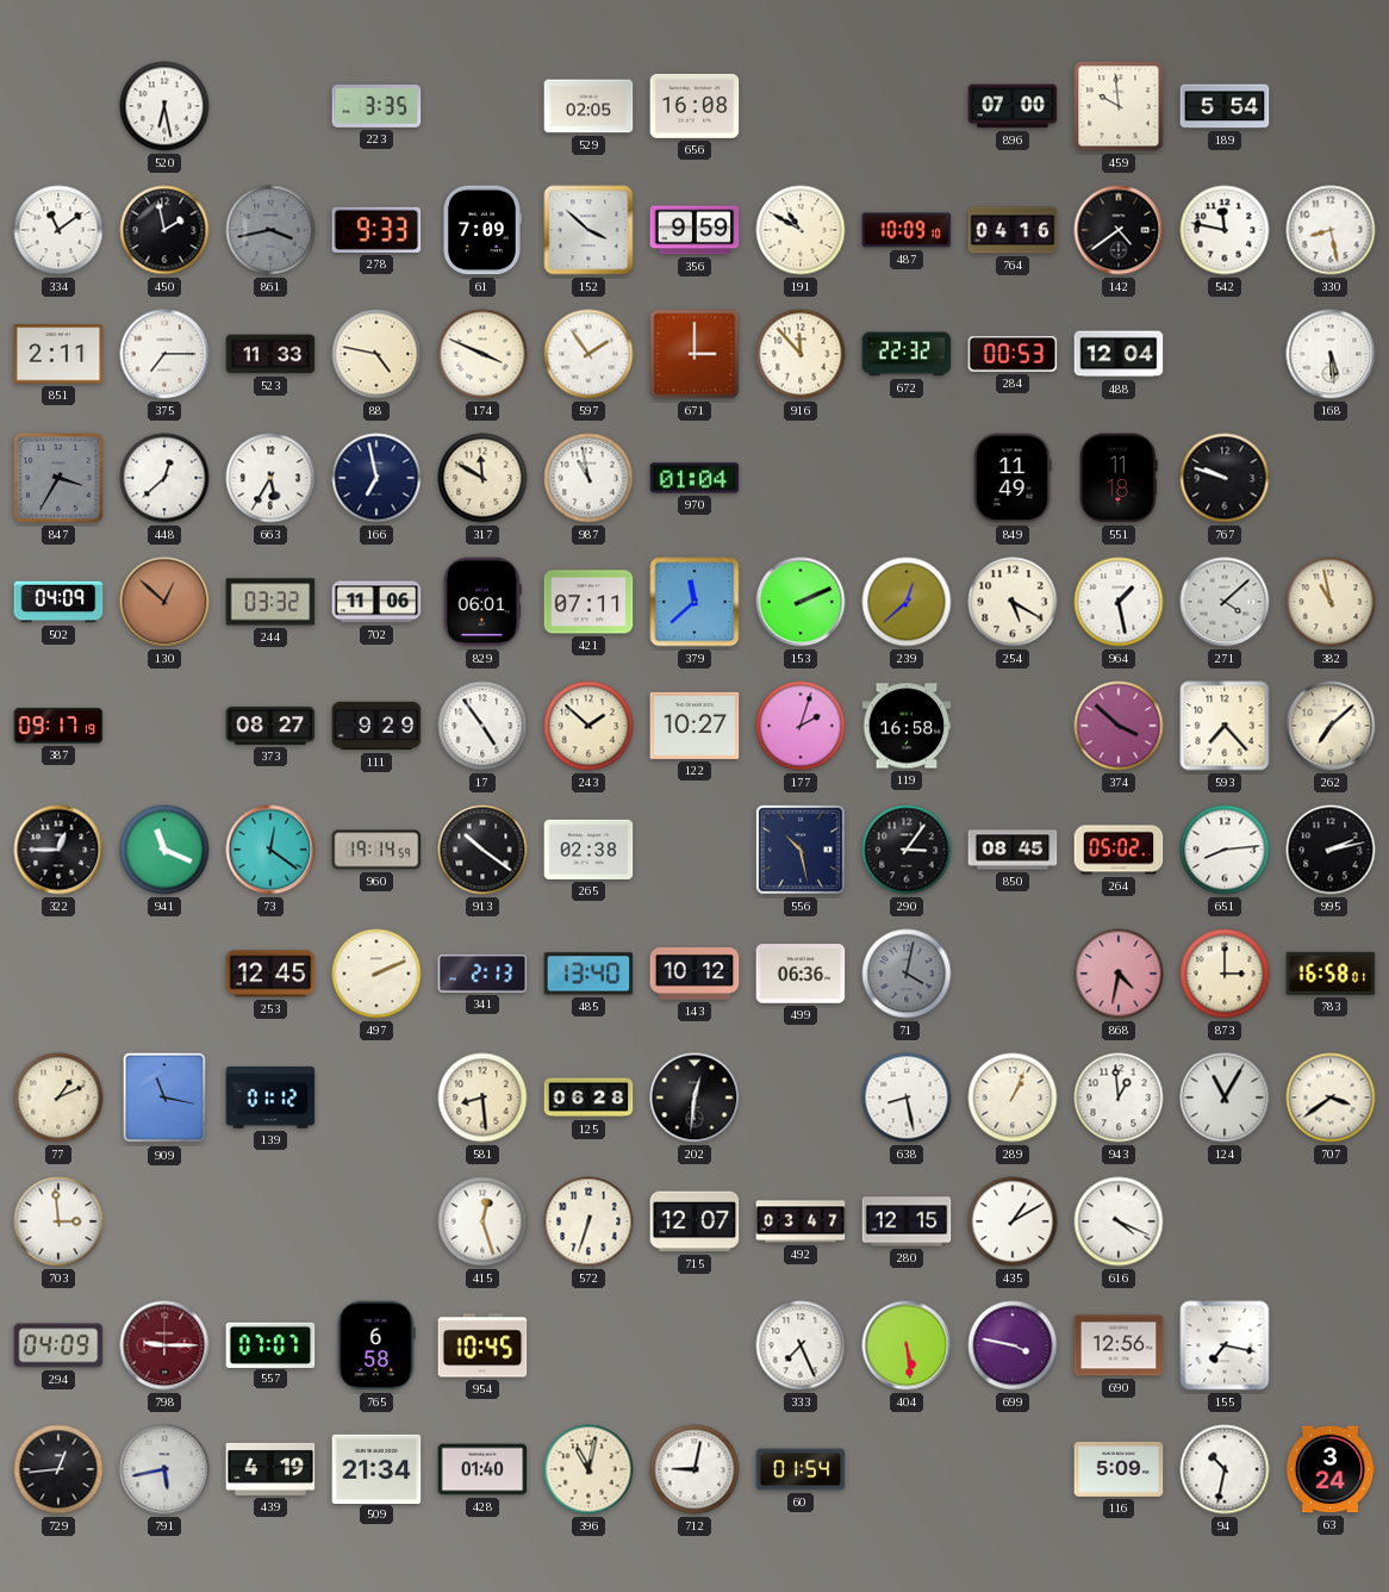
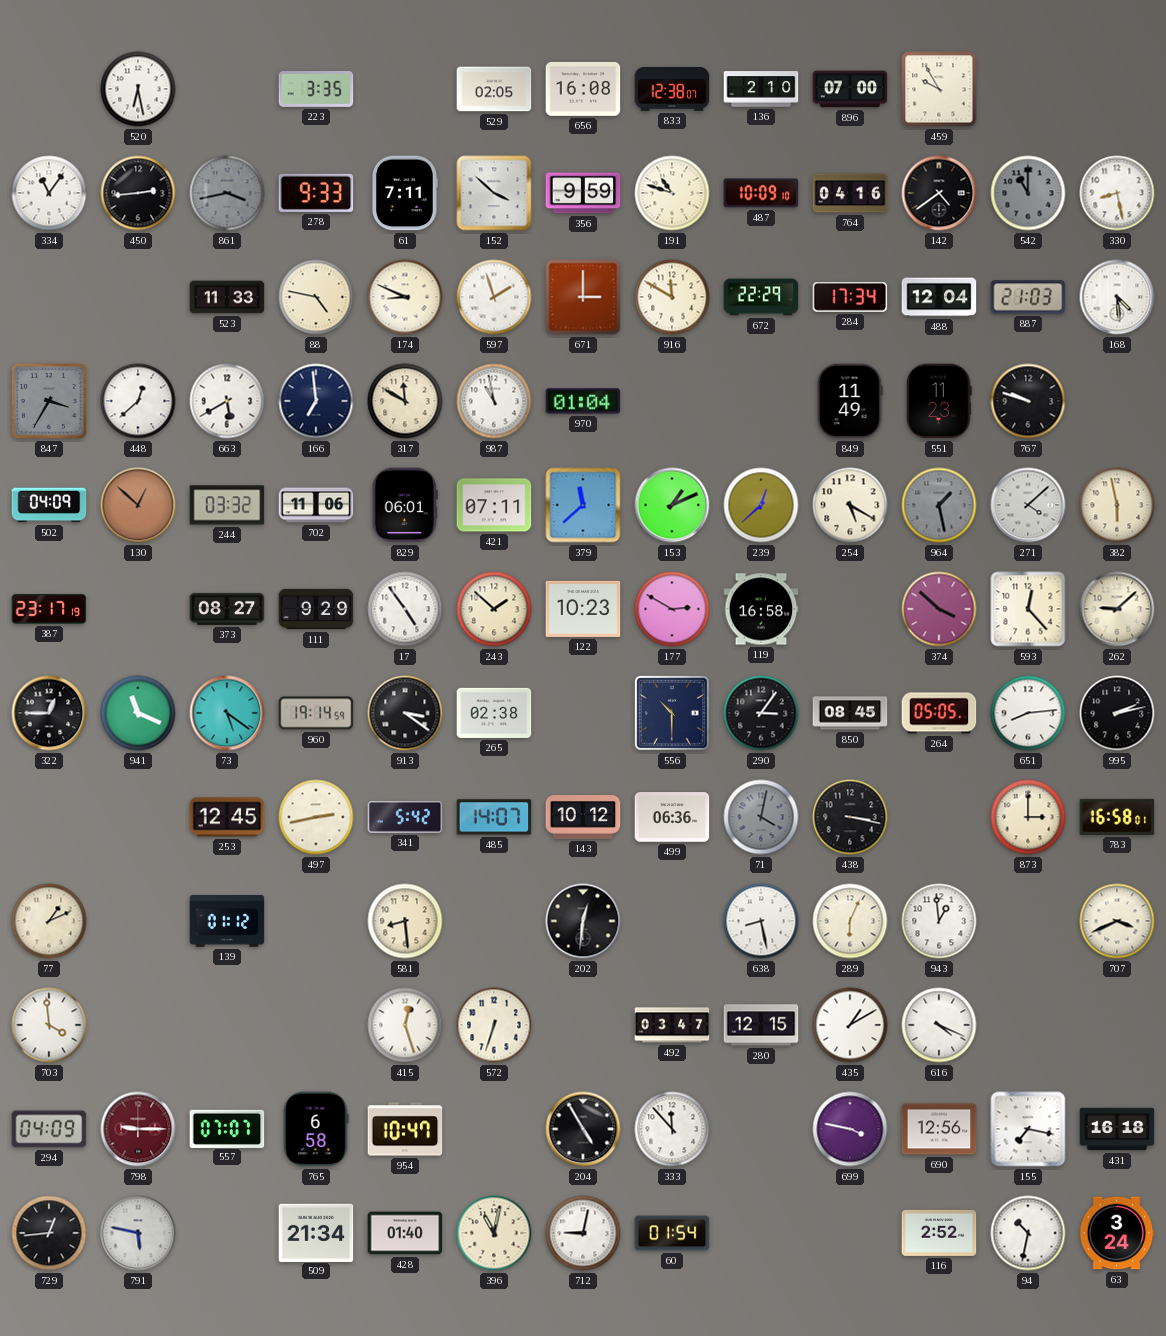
833: none -> 12:38
136: none -> 2:10
459: 9:59 -> 9:55
189: 5:54 -> none
334: 11:09 -> 11:06
450: 1:58 -> 2:44
61: 7:09 -> 7:11
191: 10:50 -> 10:48
542: 11:47 -> 11:00
542 dial: white -> grey
851: 2:11 -> none
375: 7:15 -> none
174: 3:49 -> 8:49
597: 1:54 -> 1:57
916: 11:53 -> 11:50
672: 22:32 -> 22:29
284: 00:53 -> 17:34
887: none -> 21:03
168: 5:29 -> 4:29
663: 5:35 -> 5:40
166: 6:58 -> 6:59
551: 11:18 -> 11:23
153: 2:11 -> 1:11
964 dial: white -> grey
382: 10:58 -> 5:58
387: 09:17 -> 23:17
122: 10:27 -> 10:23
177: 2:03 -> 2:50
593: 7:23 -> 12:23
262: 7:08 -> 9:08
73: 12:21 -> 5:21
913: 10:21 -> 3:21
556: 10:28 -> 10:30
264: 05:02 -> 05:05
497: 2:11 -> 2:43
341: 2:13 -> 5:42
485: 13:40 -> 14:07
438: none -> 3:17
868: 4:32 -> none
909: 11:17 -> none
125: 06:28 -> none
289: 1:04 -> 6:04
124: 11:05 -> none
707: 3:39 -> 3:41
703: 2:59 -> 3:59
715: 12:07 -> none
954: 10:45 -> 10:47
204: none -> 4:55
333: 7:26 -> 11:53
404: 5:29 -> none
431: none -> 16:18
791: 5:43 -> 5:47
439: 4:19 -> none
116: 5:09 -> 2:52
